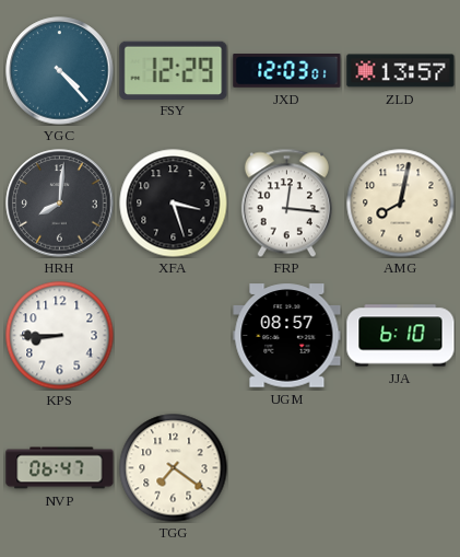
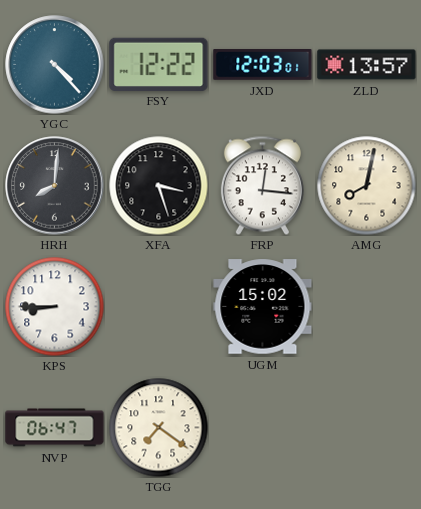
FSY: 12:29 -> 12:22
UGM: 08:57 -> 15:02
JJA: 6:10 -> none
